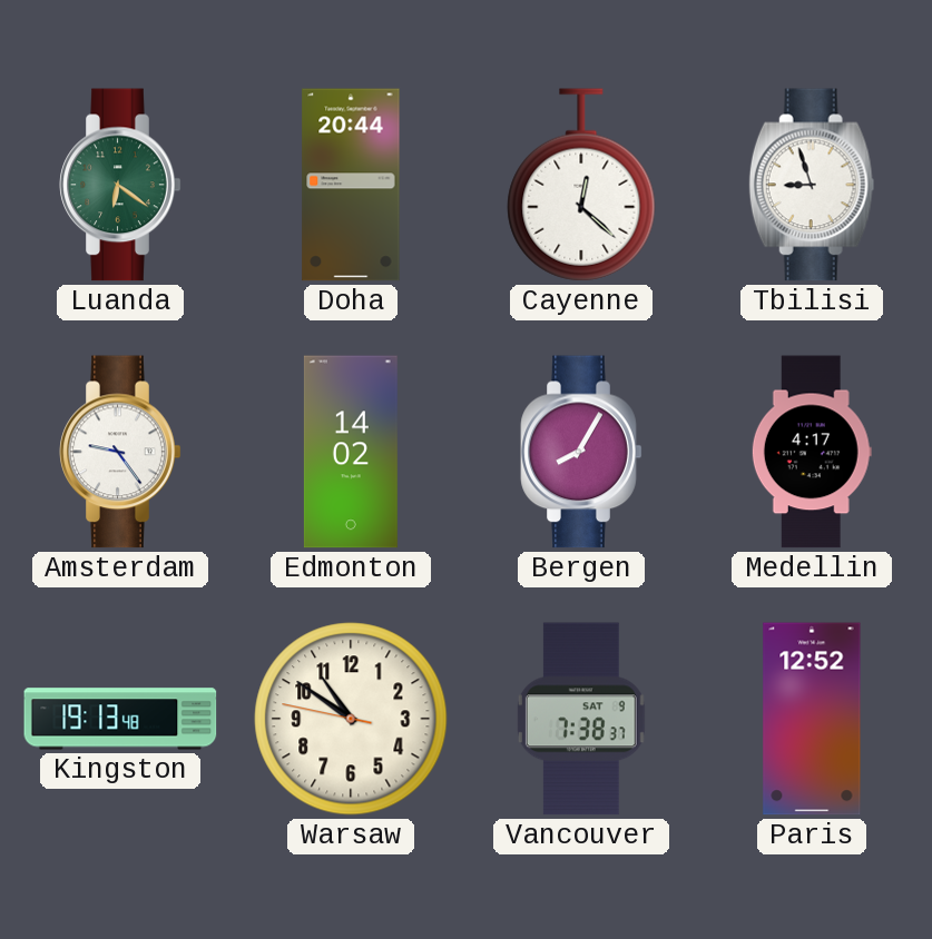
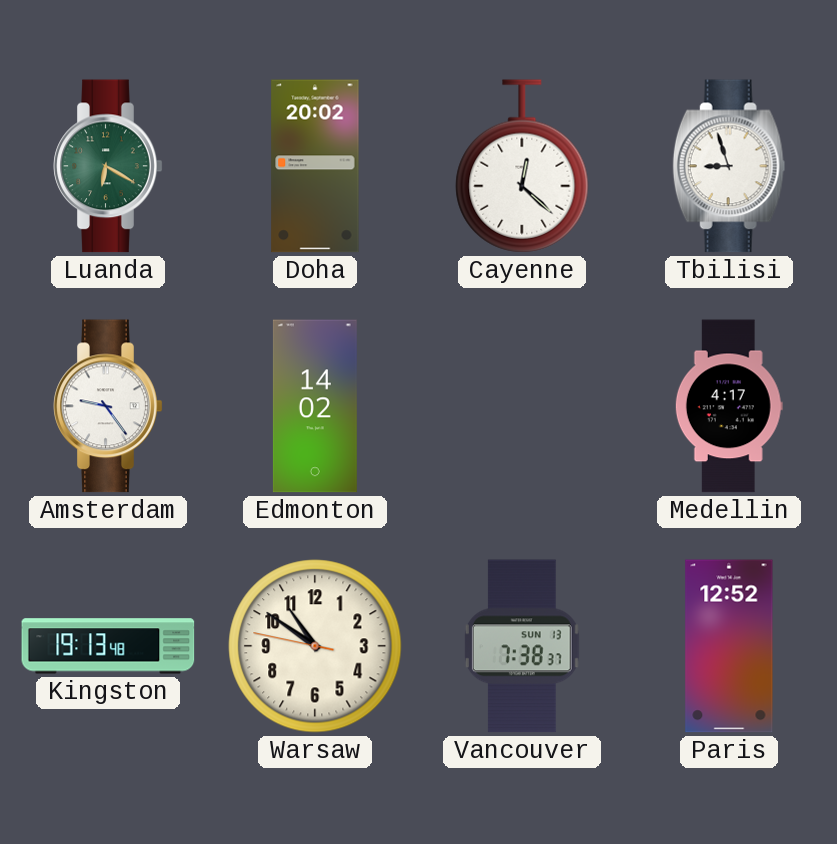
Luanda: 6:21 -> 6:20
Doha: 20:44 -> 20:02
Bergen: 8:05 -> none
Vancouver date: SAT 9 -> SUN 13
